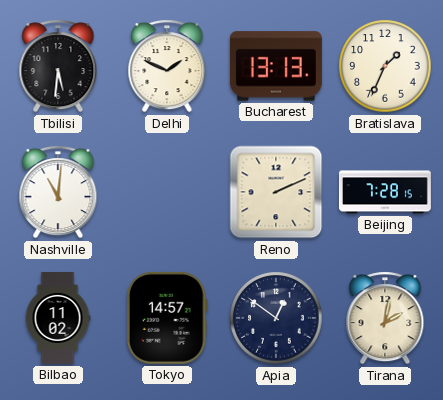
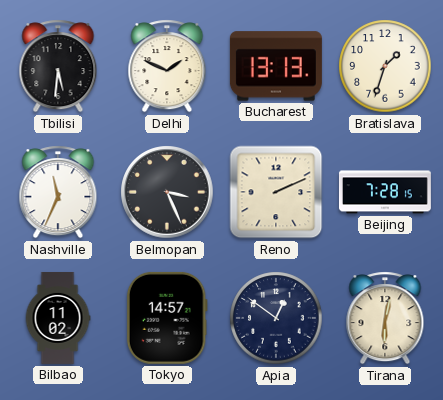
Bratislava: 1:34 -> 1:33
Nashville: 11:01 -> 11:34
Belmopan: none -> 3:26
Tirana: 2:02 -> 6:02
